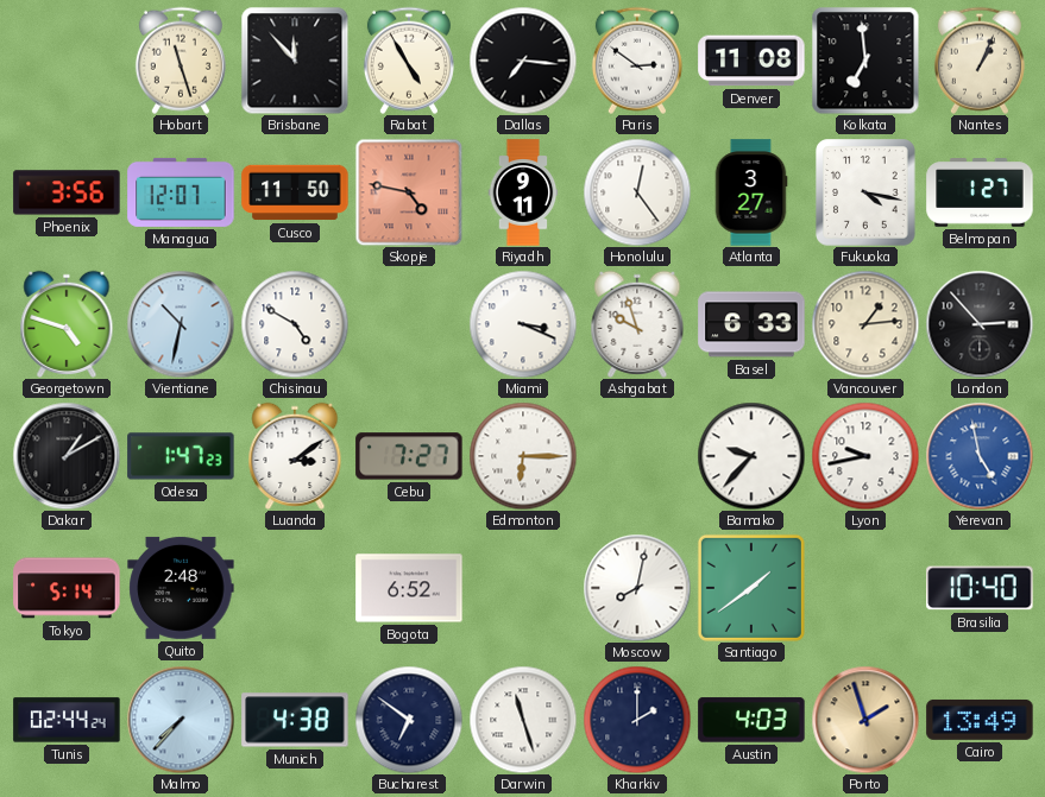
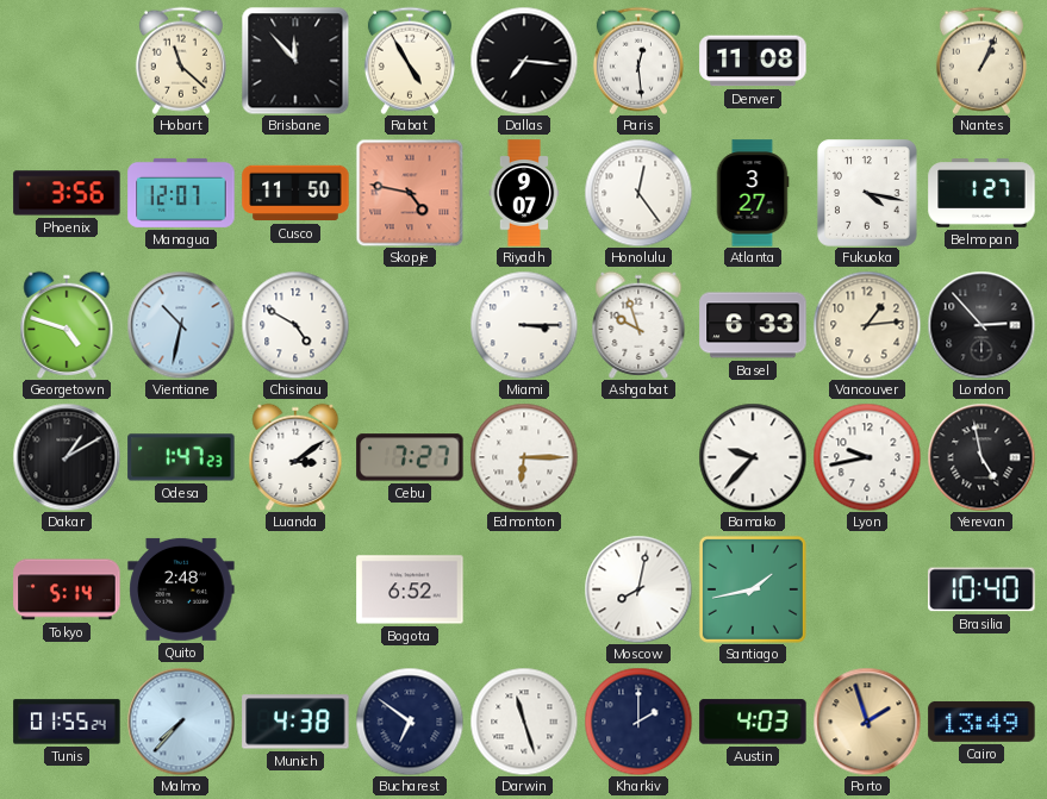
Hobart: 11:27 -> 11:22
Paris: 2:51 -> 12:29
Kolkata: 6:59 -> none
Riyadh: 9:11 -> 9:07
Miami: 3:19 -> 3:15
Yerevan dial: blue -> black
Santiago: 1:39 -> 1:43
Tunis: 02:44 -> 01:55
